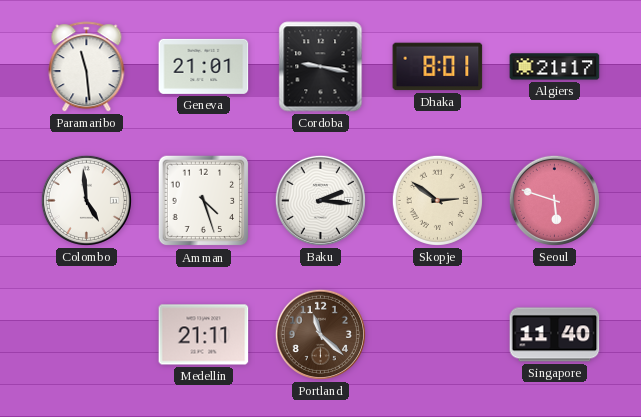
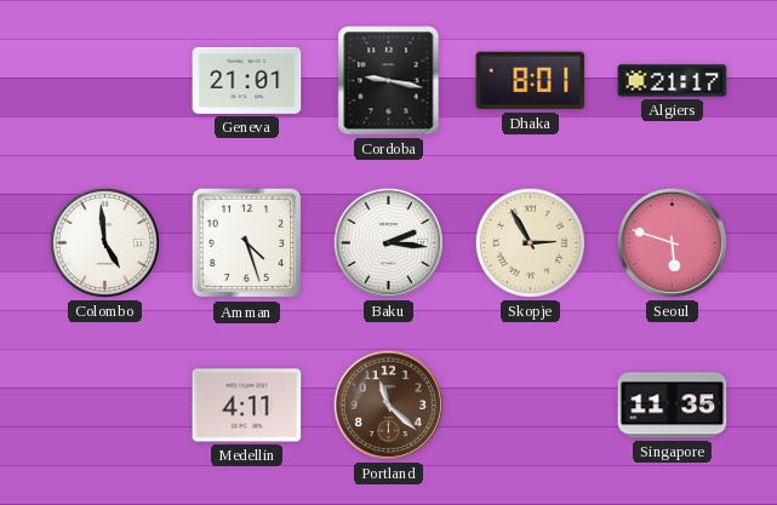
Paramaribo: 11:29 -> none
Skopje: 2:51 -> 2:55
Medellin: 21:11 -> 4:11
Singapore: 11:40 -> 11:35
